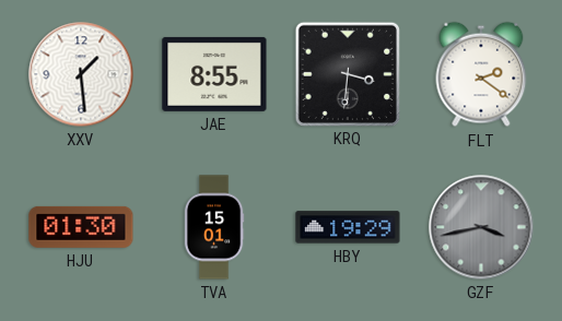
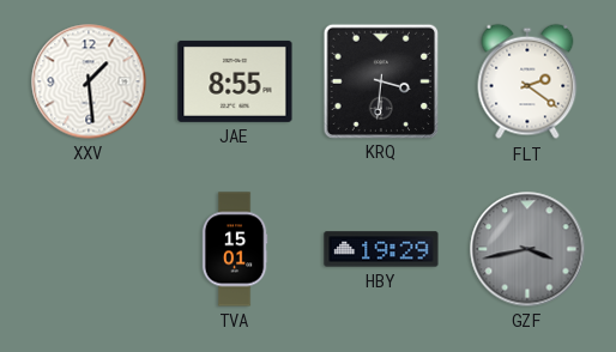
HJU: 01:30 -> none
